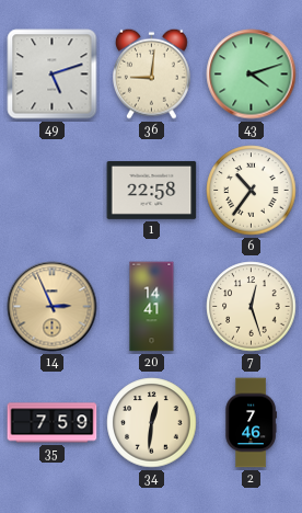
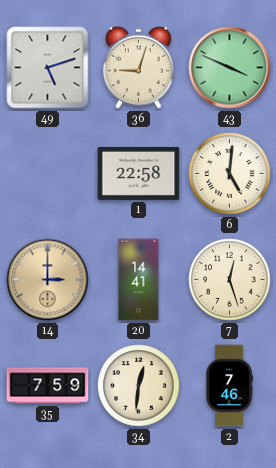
36: 9:01 -> 9:03
43: 4:12 -> 3:49
6: 10:36 -> 5:01
14: 2:56 -> 3:00
